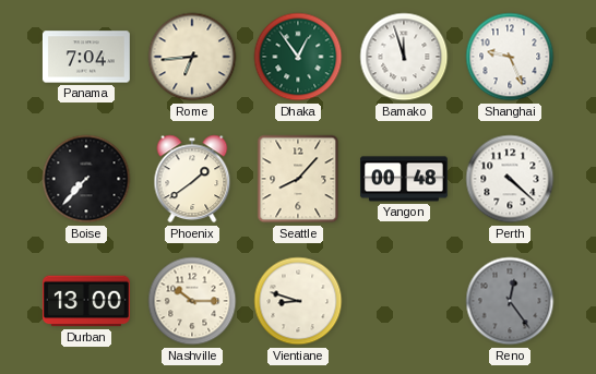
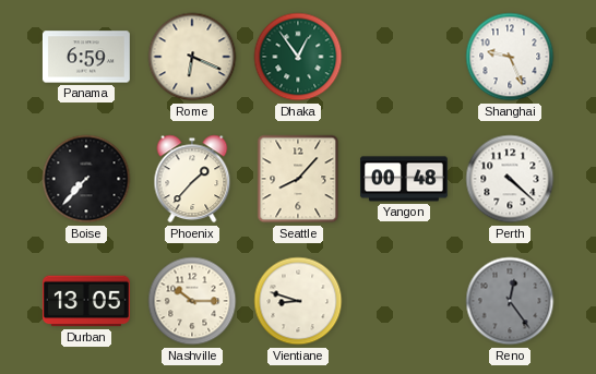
Panama: 7:04 -> 6:59
Rome: 6:44 -> 6:19
Bamako: 11:57 -> none
Phoenix: 1:39 -> 1:37
Durban: 13:00 -> 13:05
